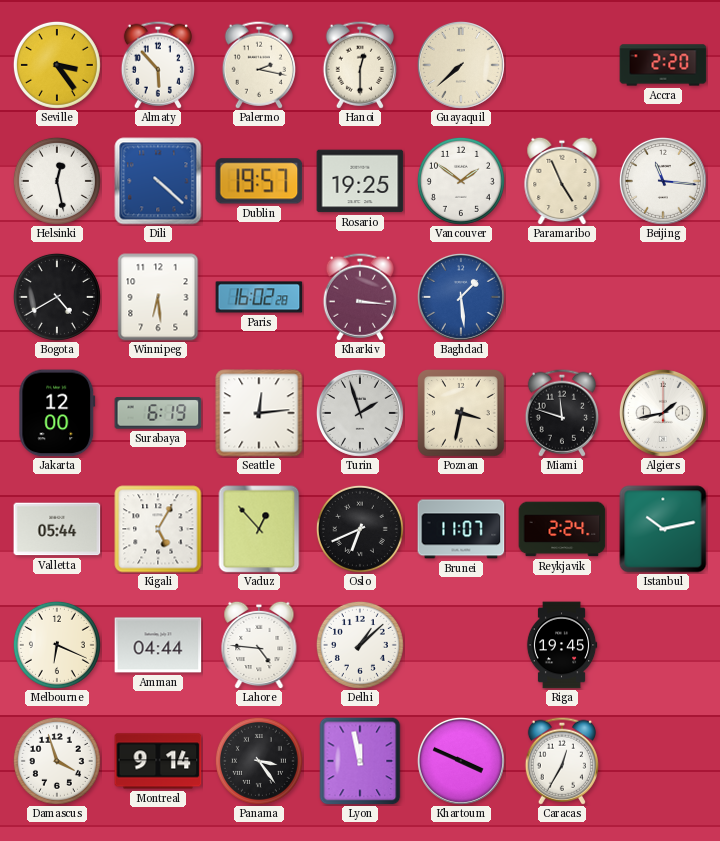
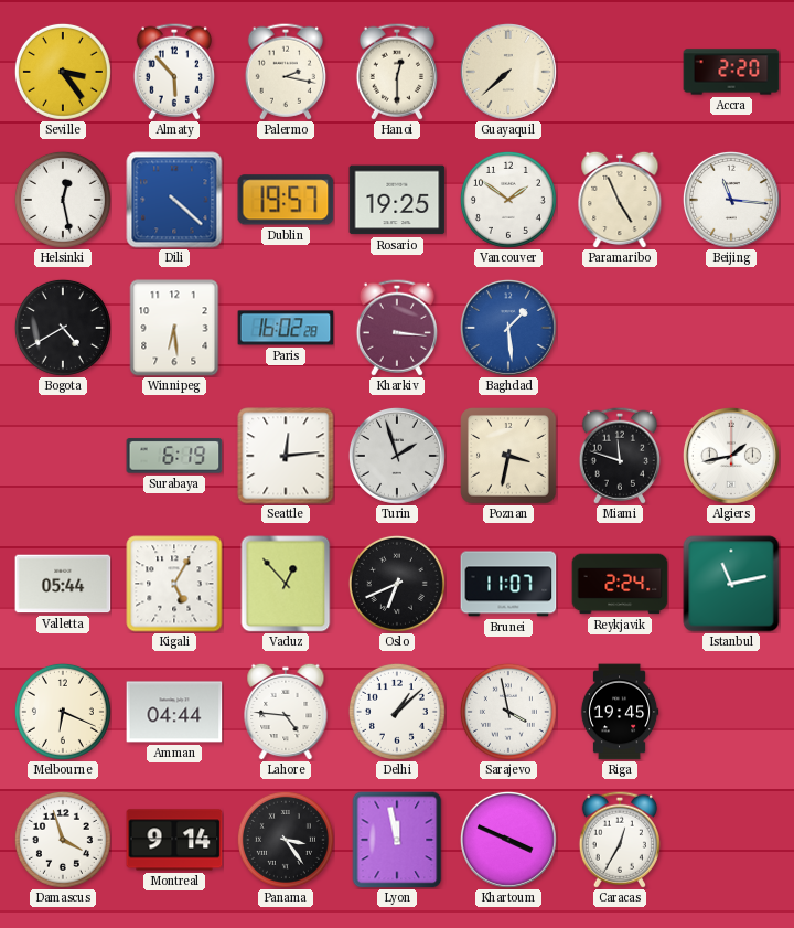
Jakarta: 12:00 -> none
Istanbul: 10:13 -> 11:13
Sarajevo: none -> 3:58
